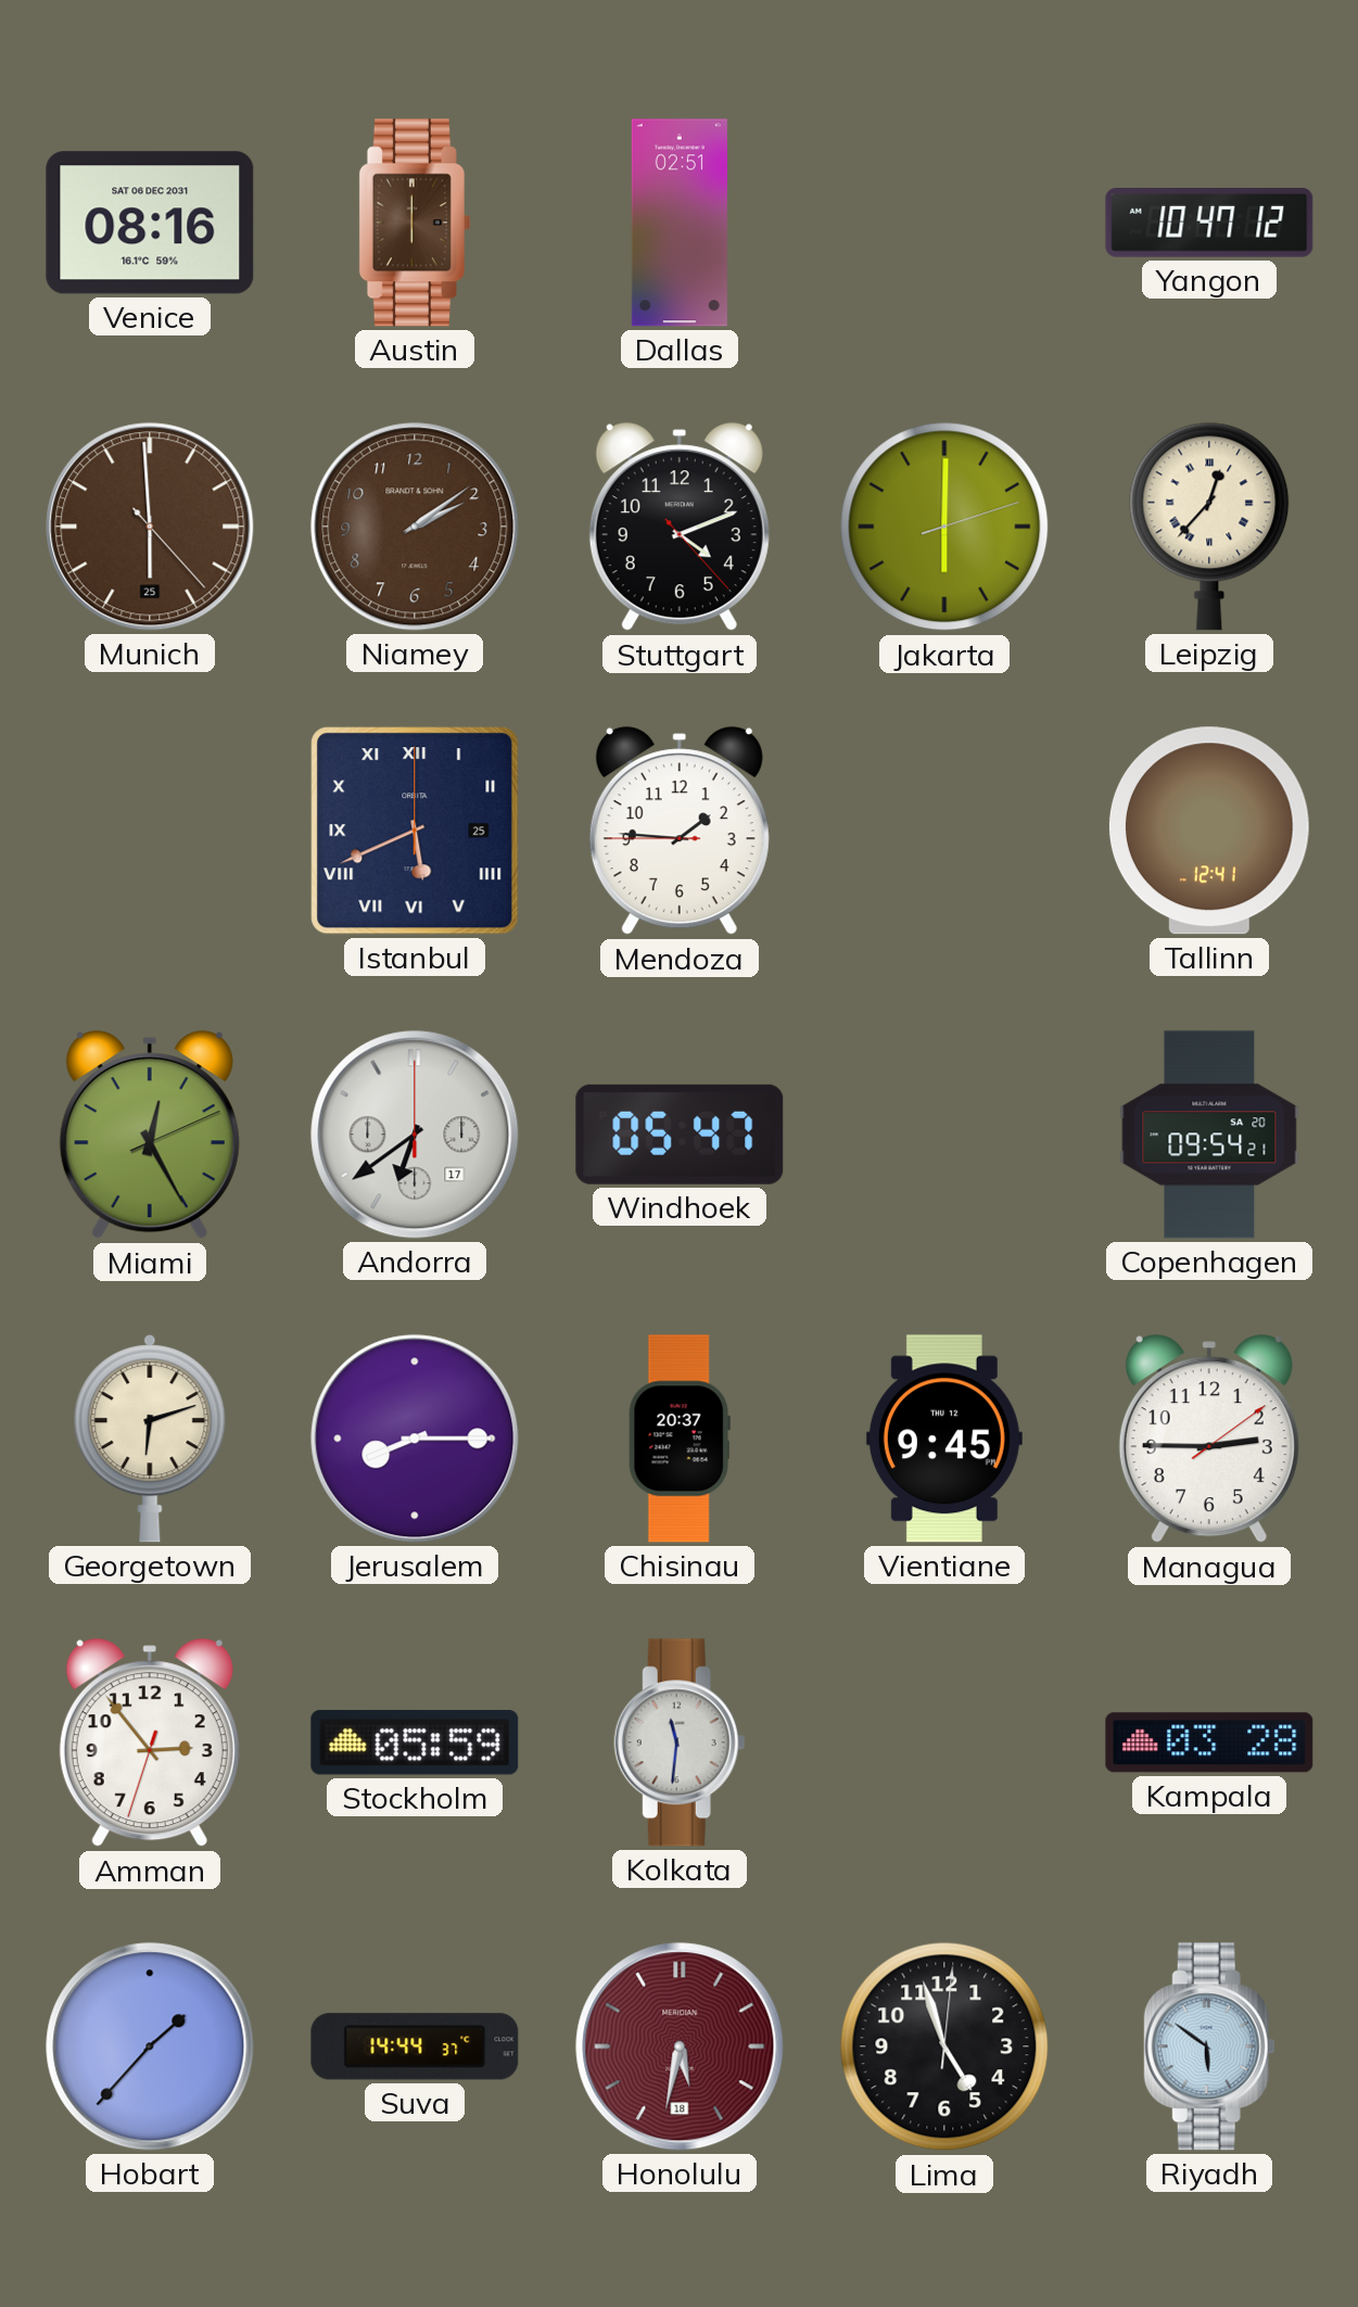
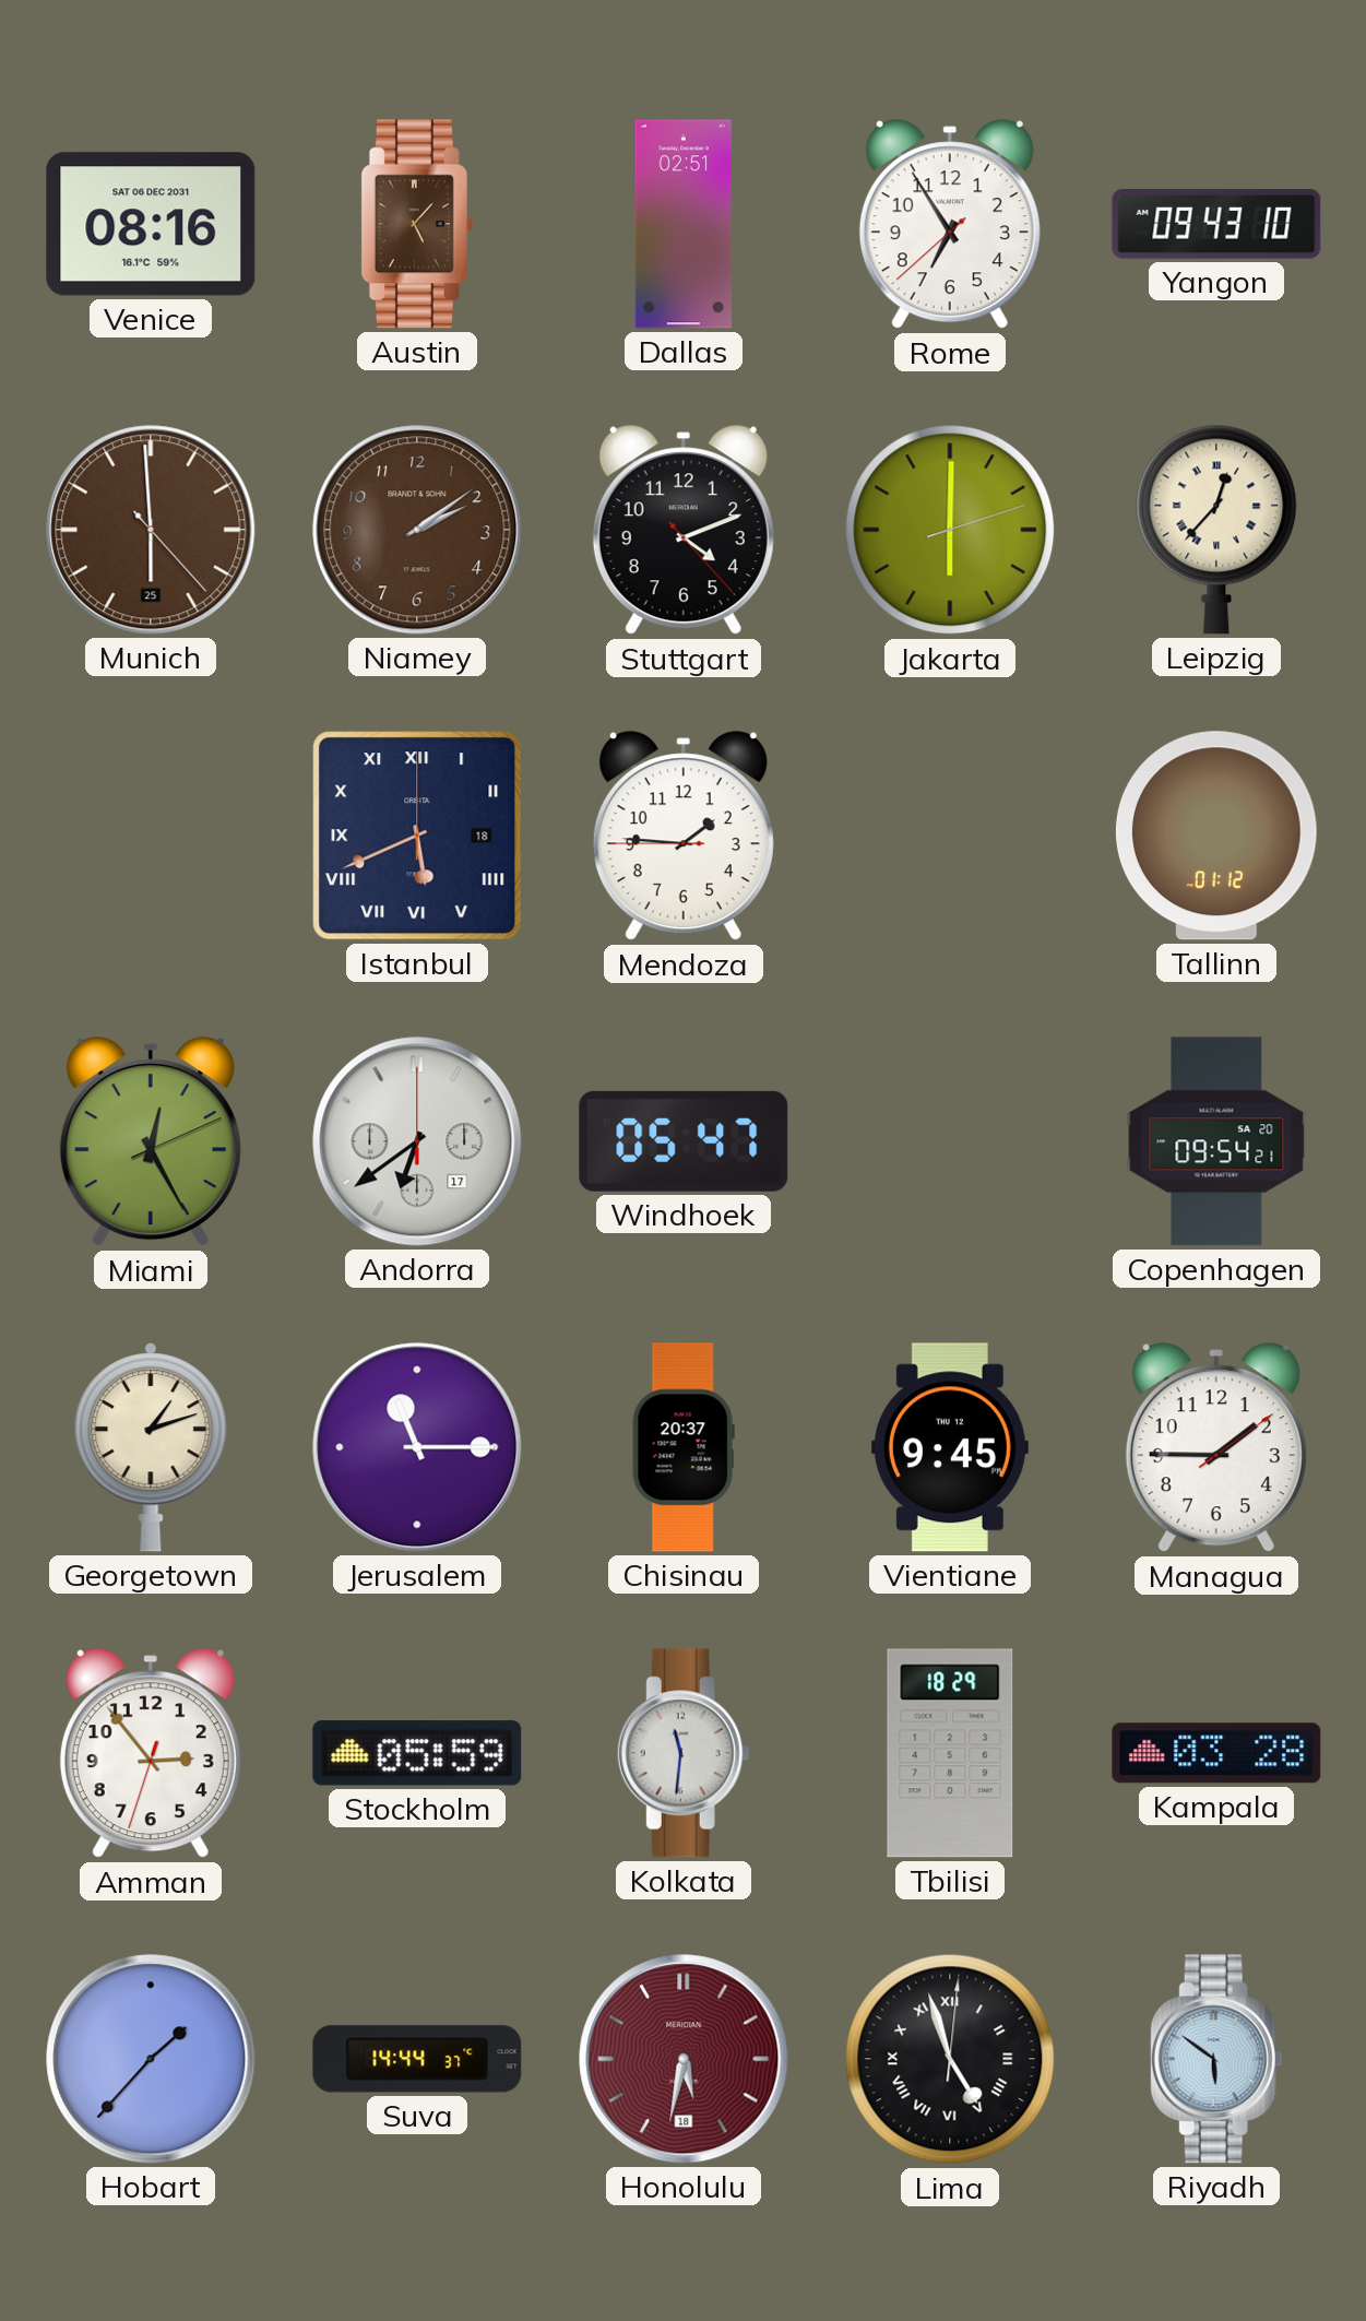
Austin: 6:00 -> 5:07
Rome: none -> 6:54
Yangon: 10:47 -> 09:43
Istanbul date: 25 -> 18
Tallinn: 12:41 -> 01:12
Georgetown: 6:12 -> 1:12
Jerusalem: 8:15 -> 11:15
Managua: 2:45 -> 1:45
Tbilisi: none -> 18:29
Lima numerals: Arabic -> Roman
